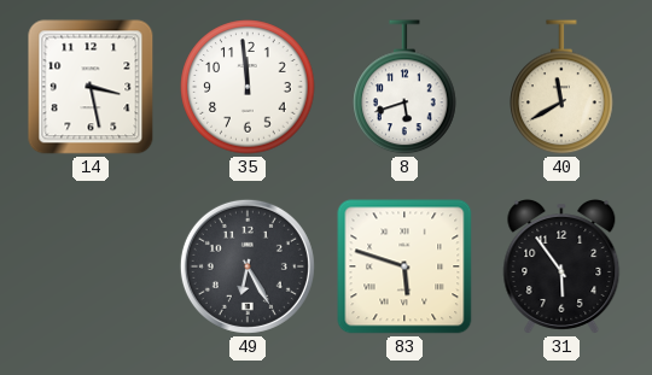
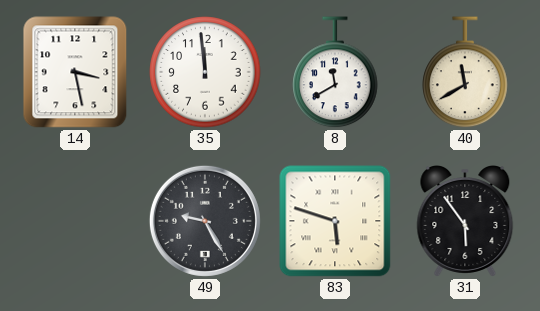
8: 5:42 -> 11:40
49: 6:25 -> 9:25
